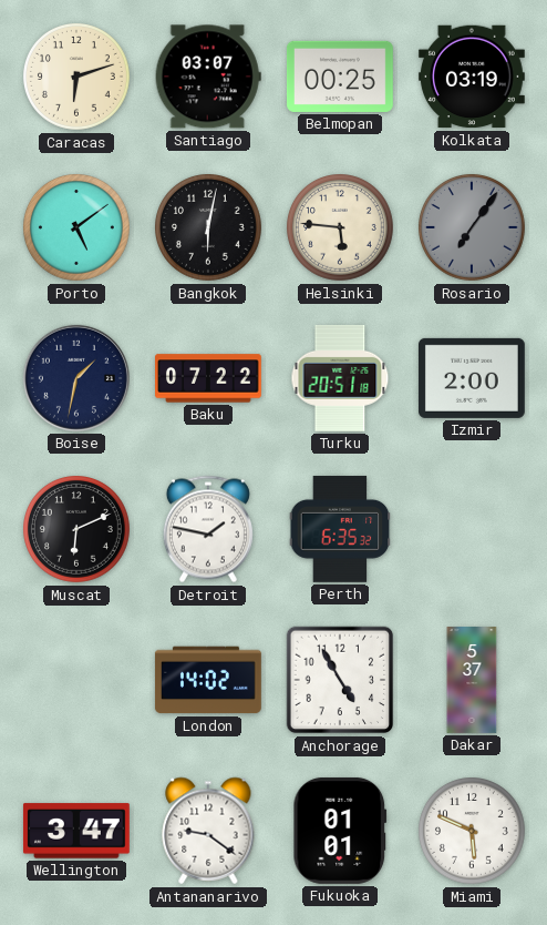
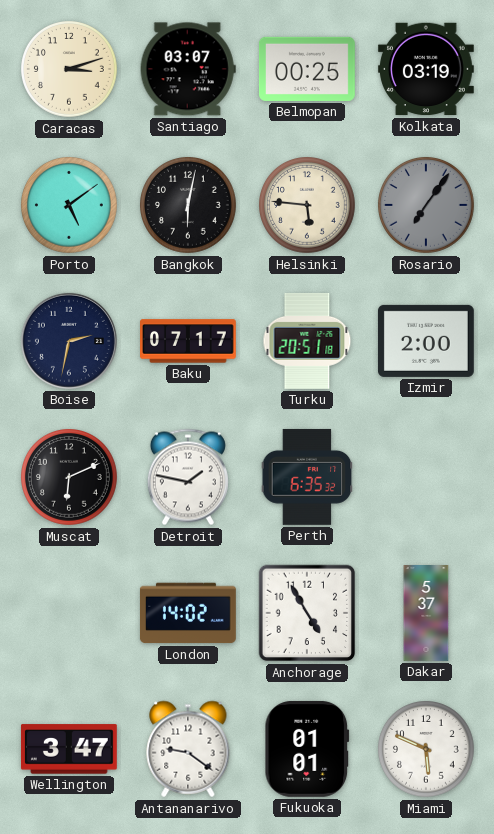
Caracas: 6:12 -> 3:12
Boise: 1:32 -> 2:32
Baku: 07:22 -> 07:17
